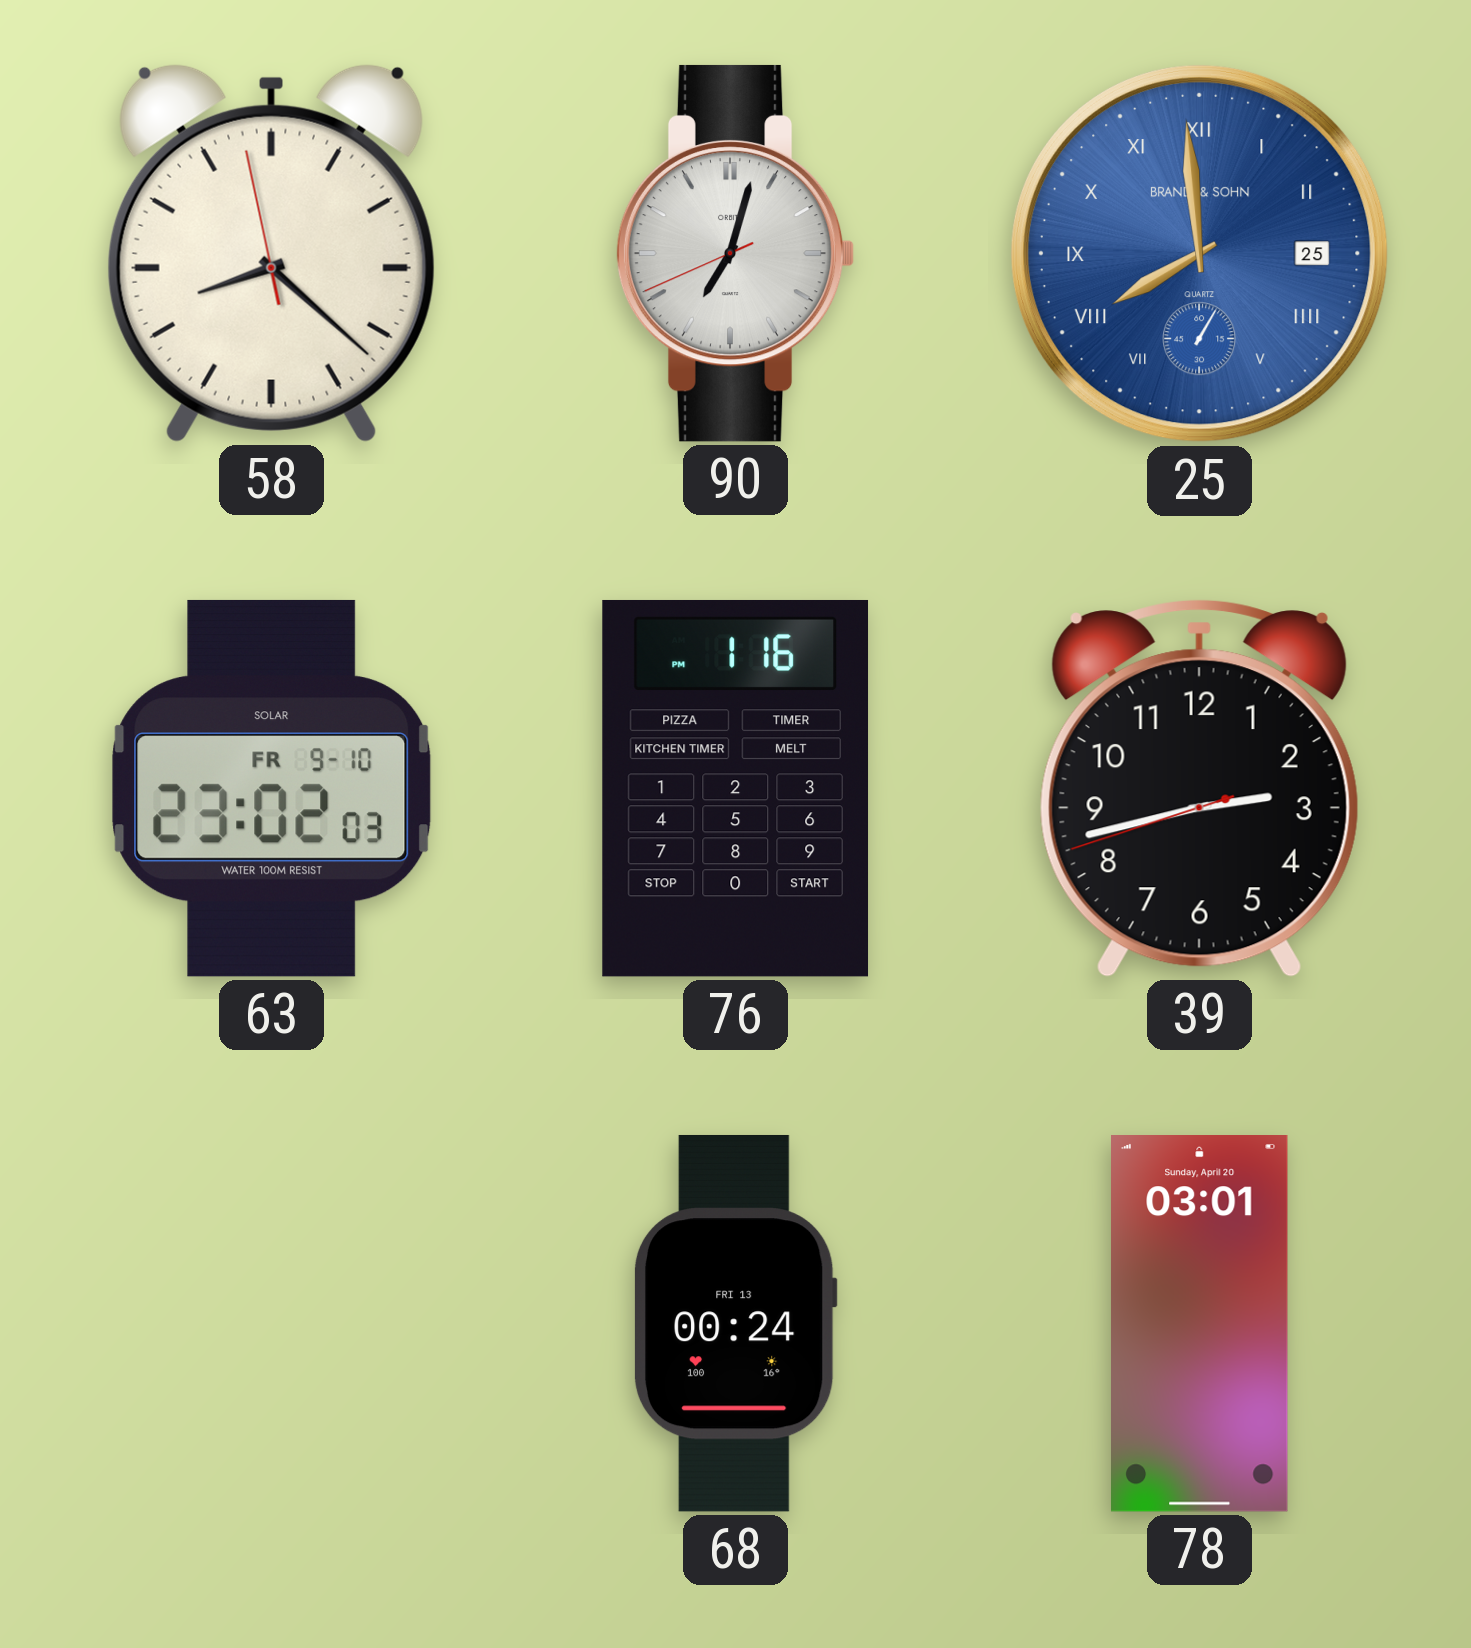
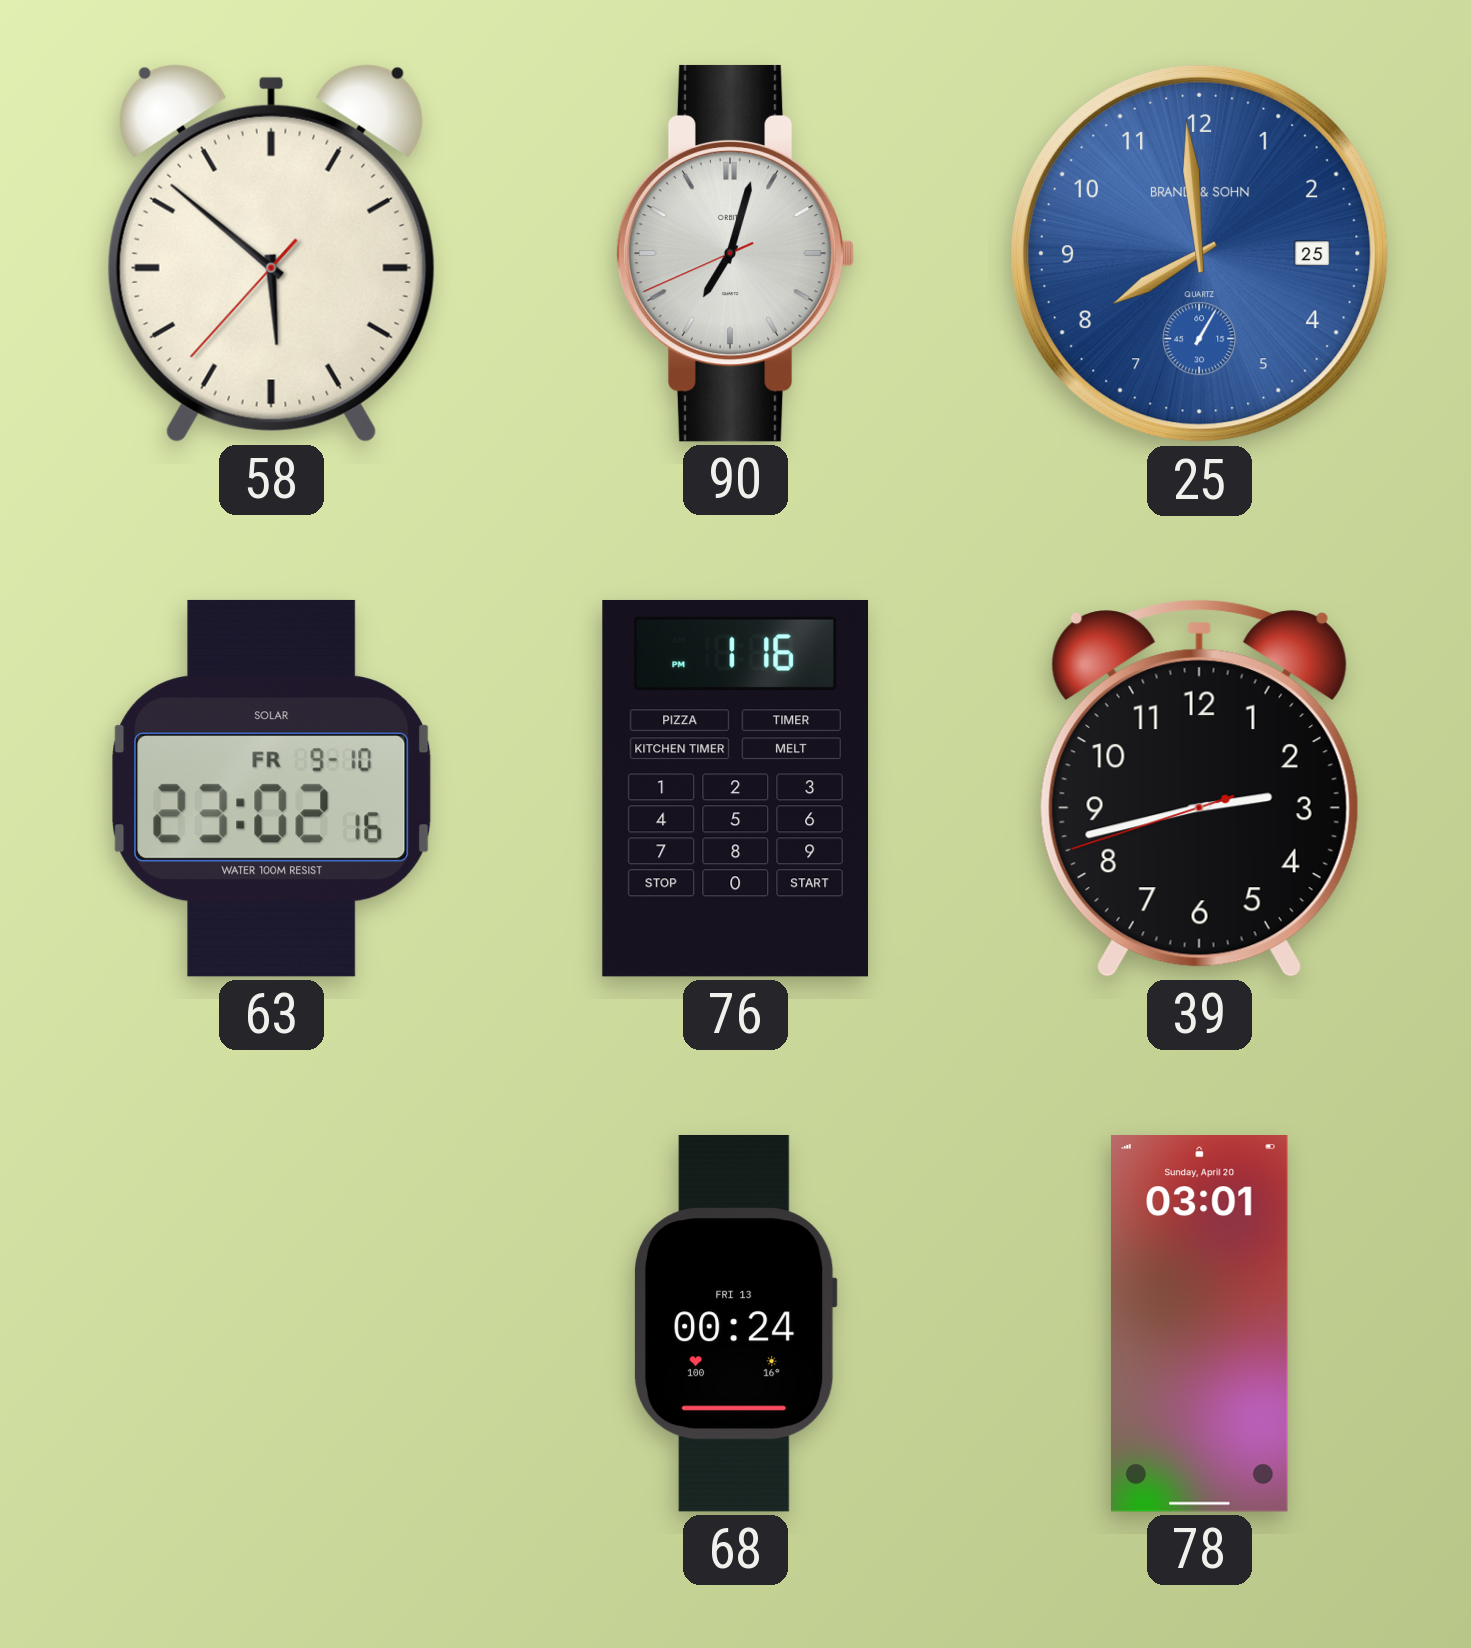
58: 8:21 -> 5:51
25 numerals: Roman -> Arabic
63: 23:02:03 -> 23:02:16
